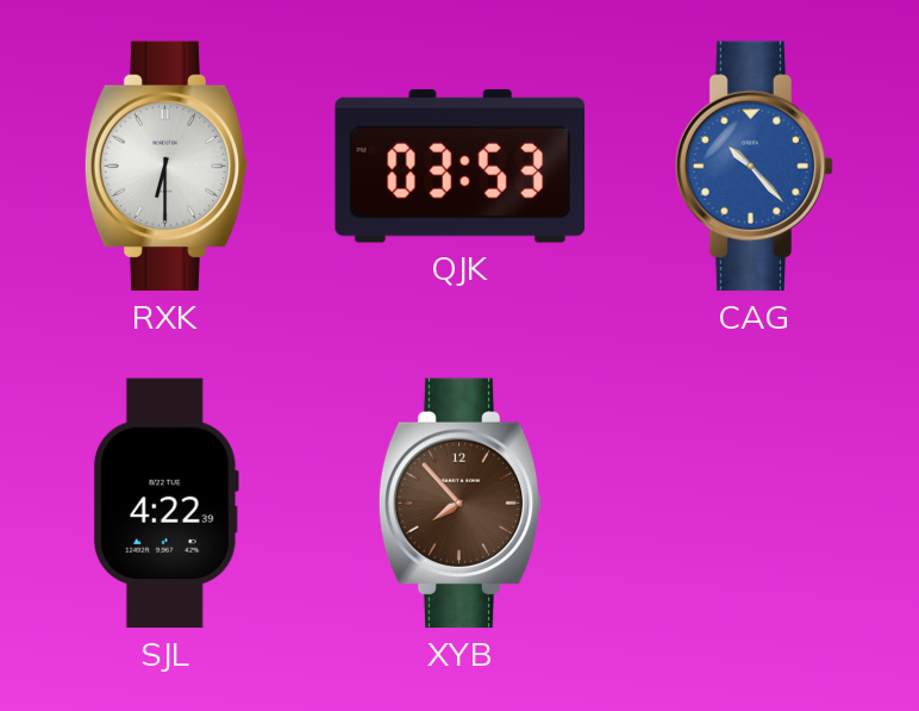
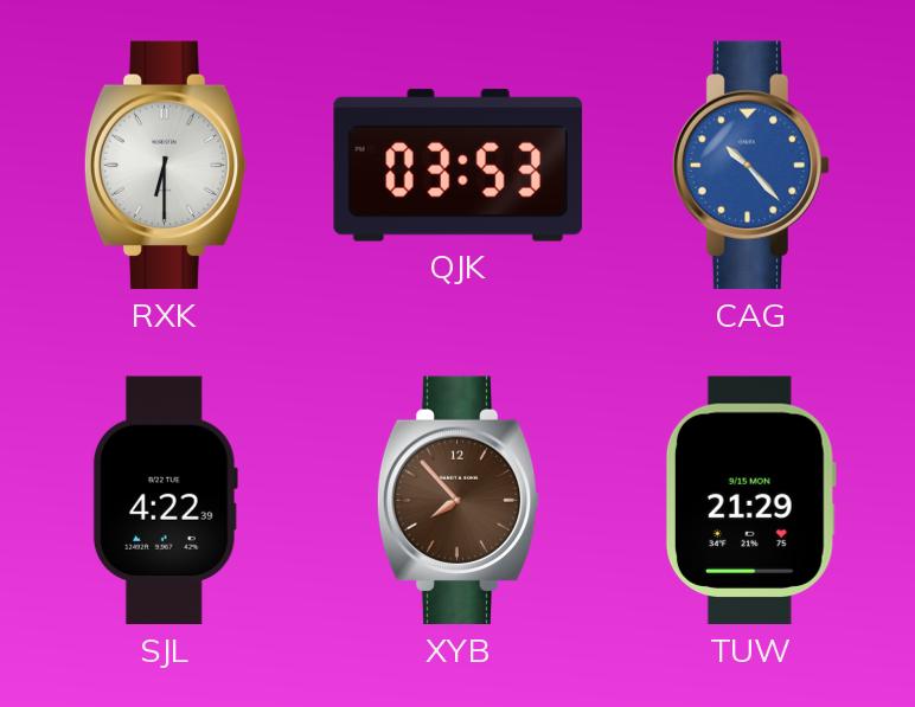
TUW: none -> 21:29
